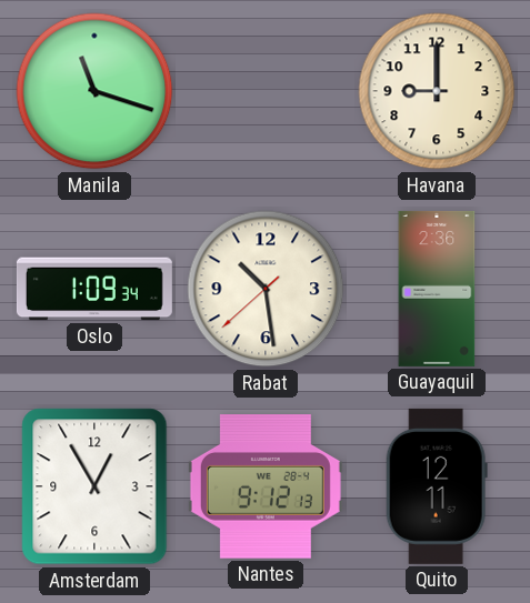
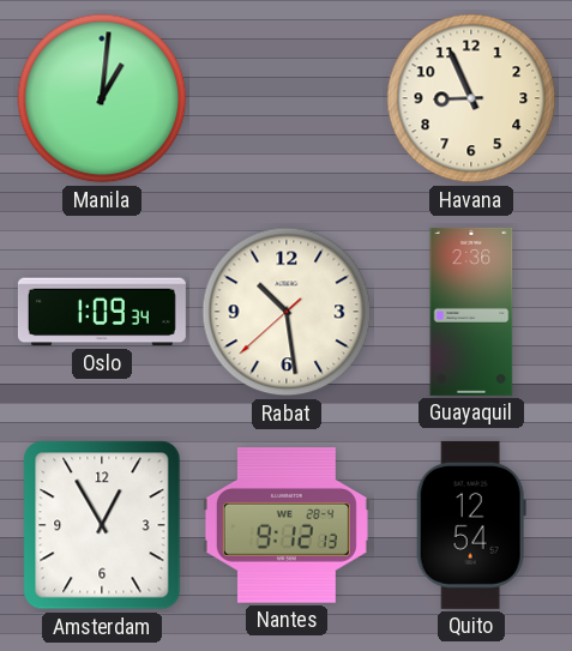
Manila: 11:18 -> 1:01
Havana: 9:00 -> 8:56
Quito: 12:11 -> 12:54
